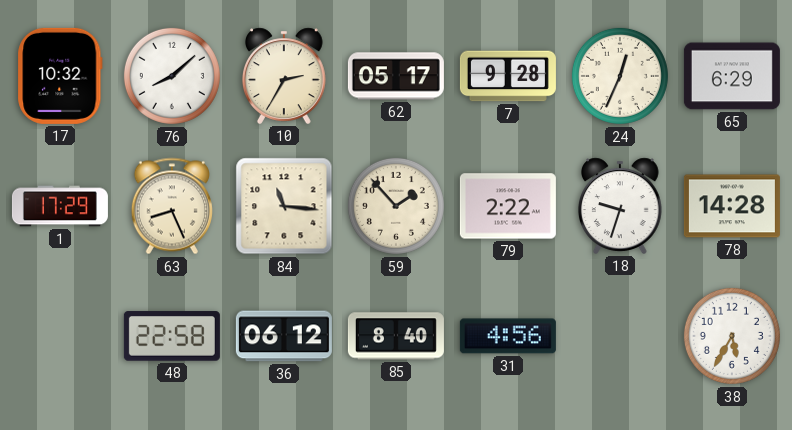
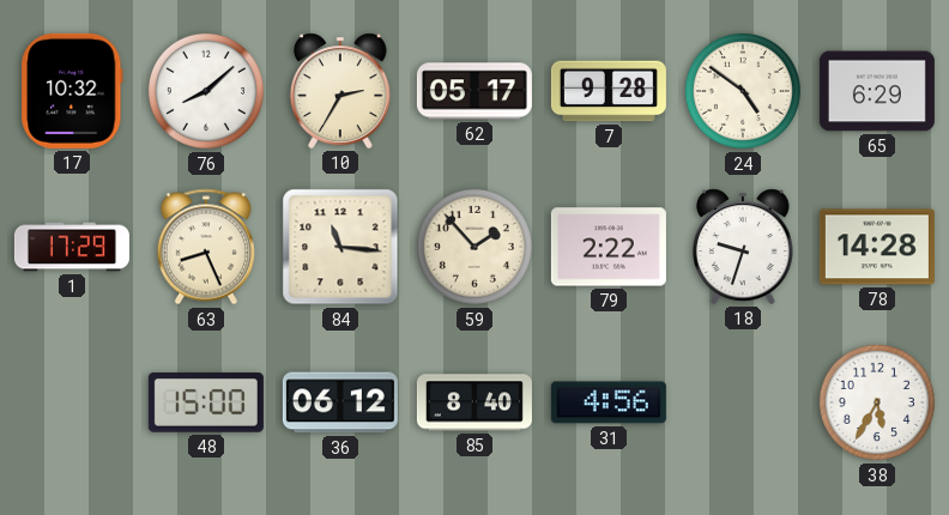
24: 12:34 -> 4:51
48: 22:58 -> 15:00
